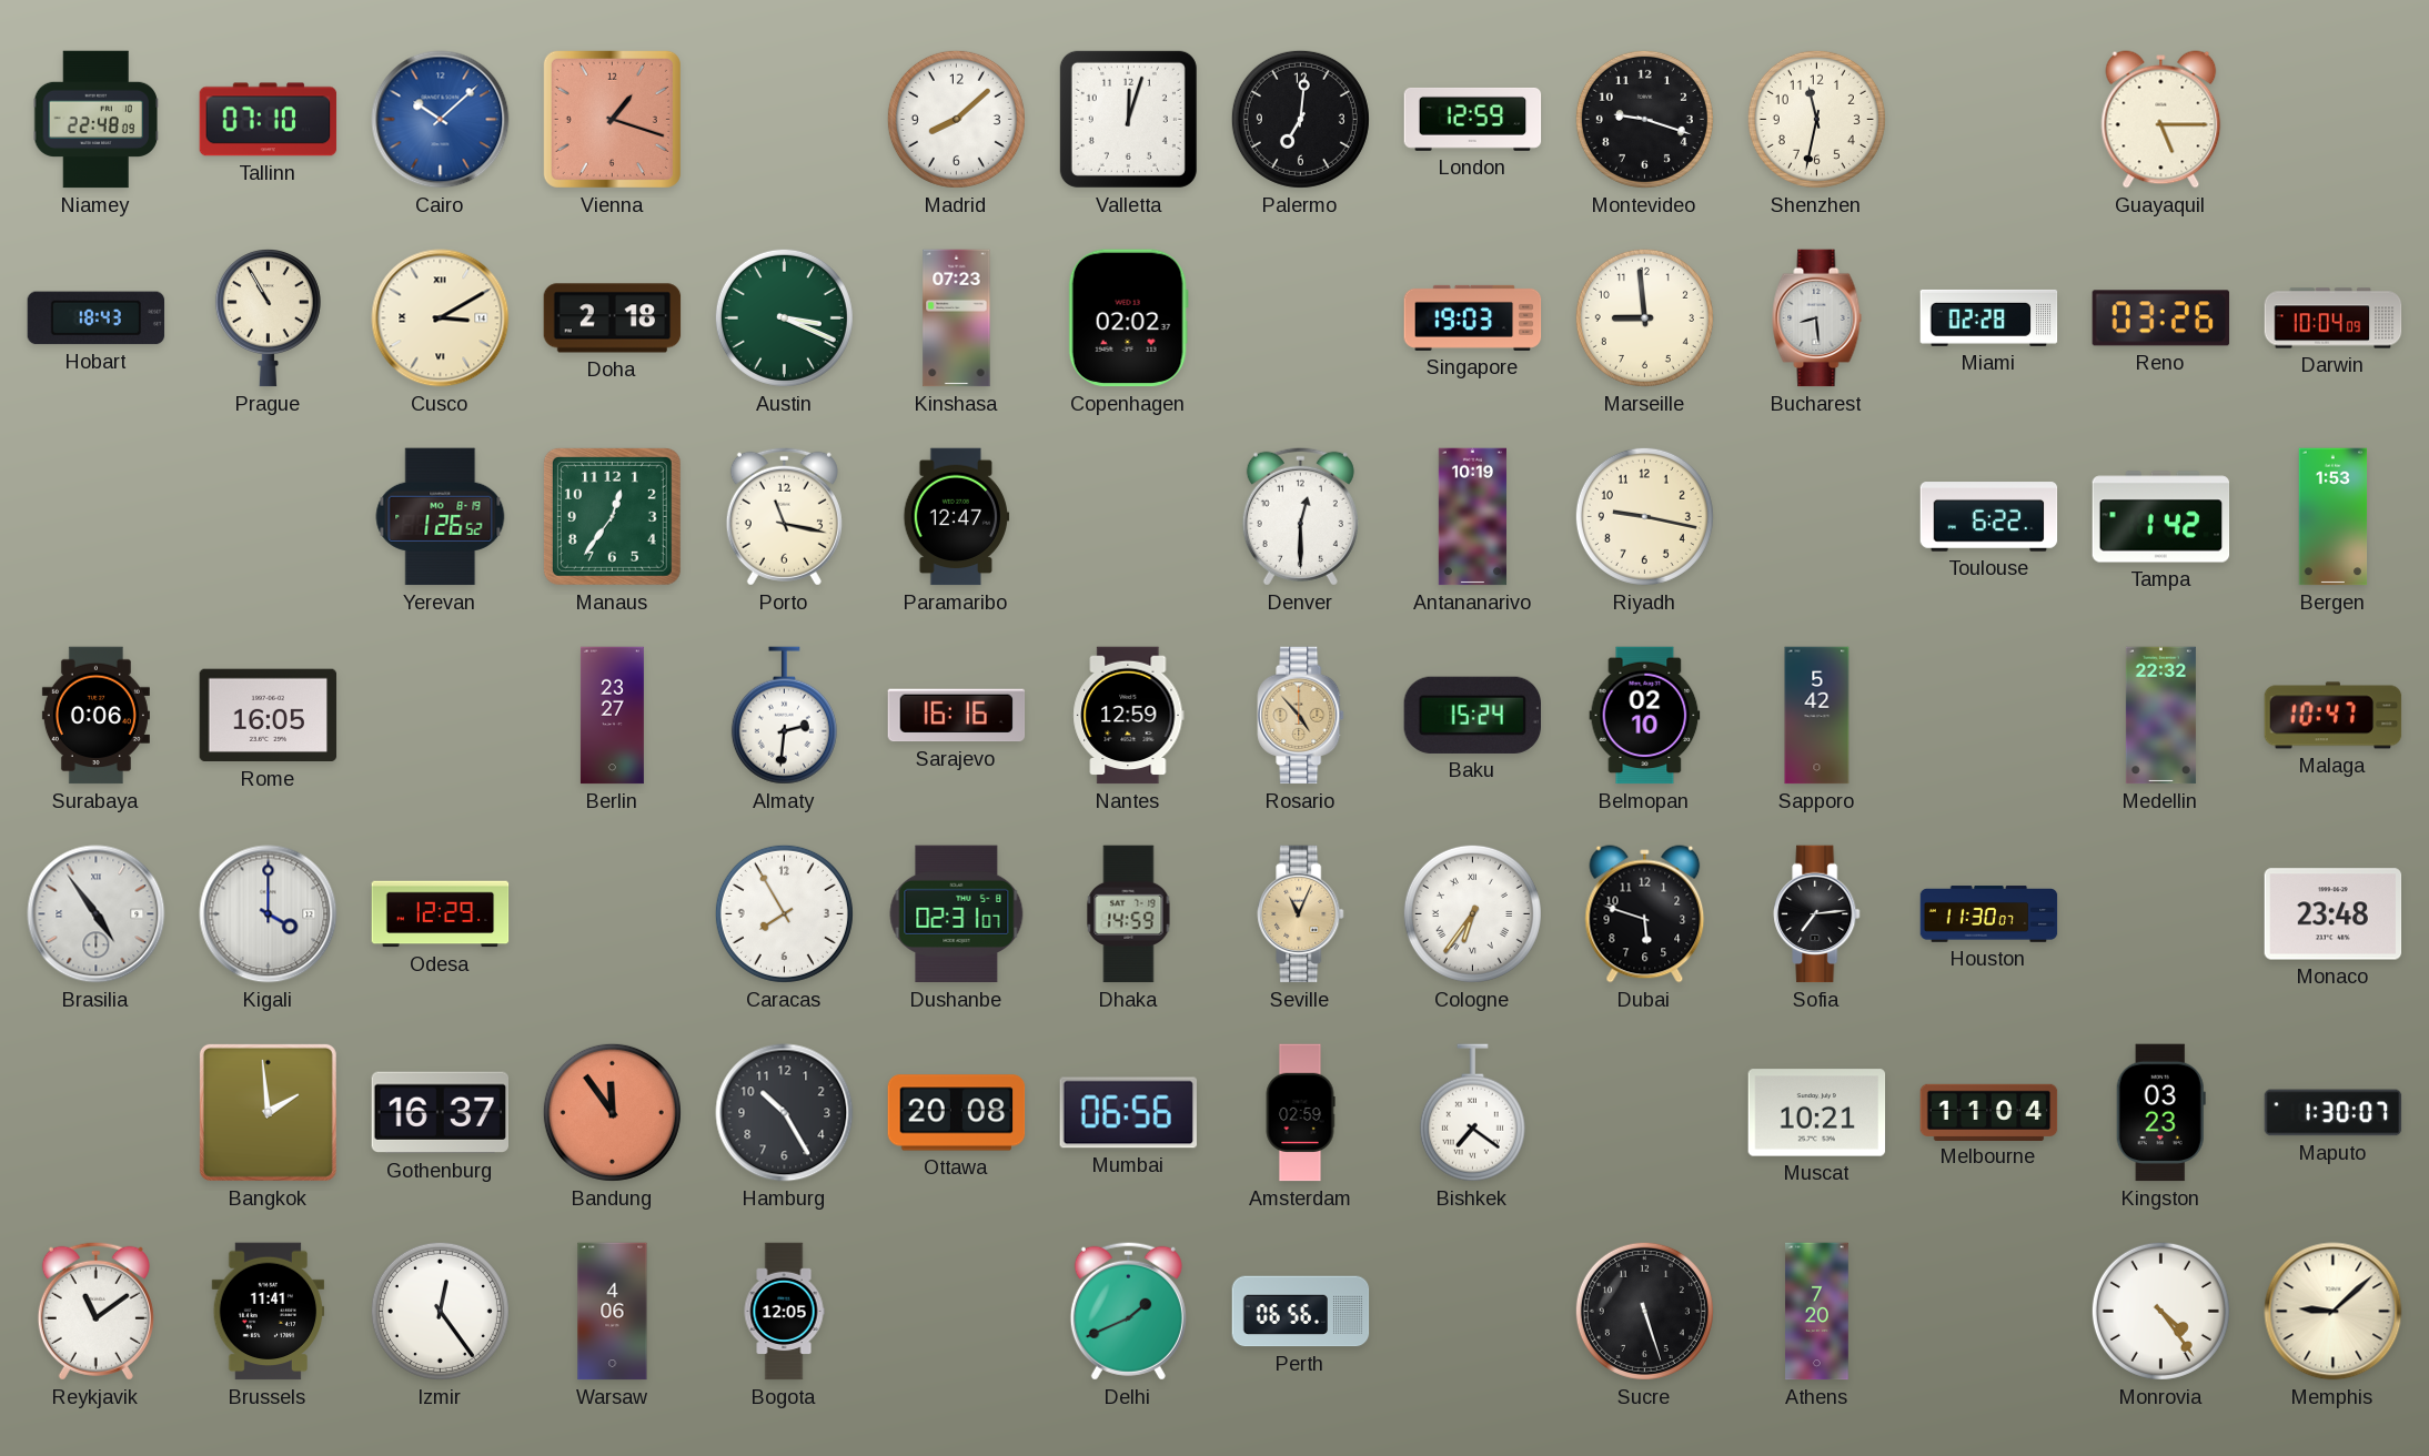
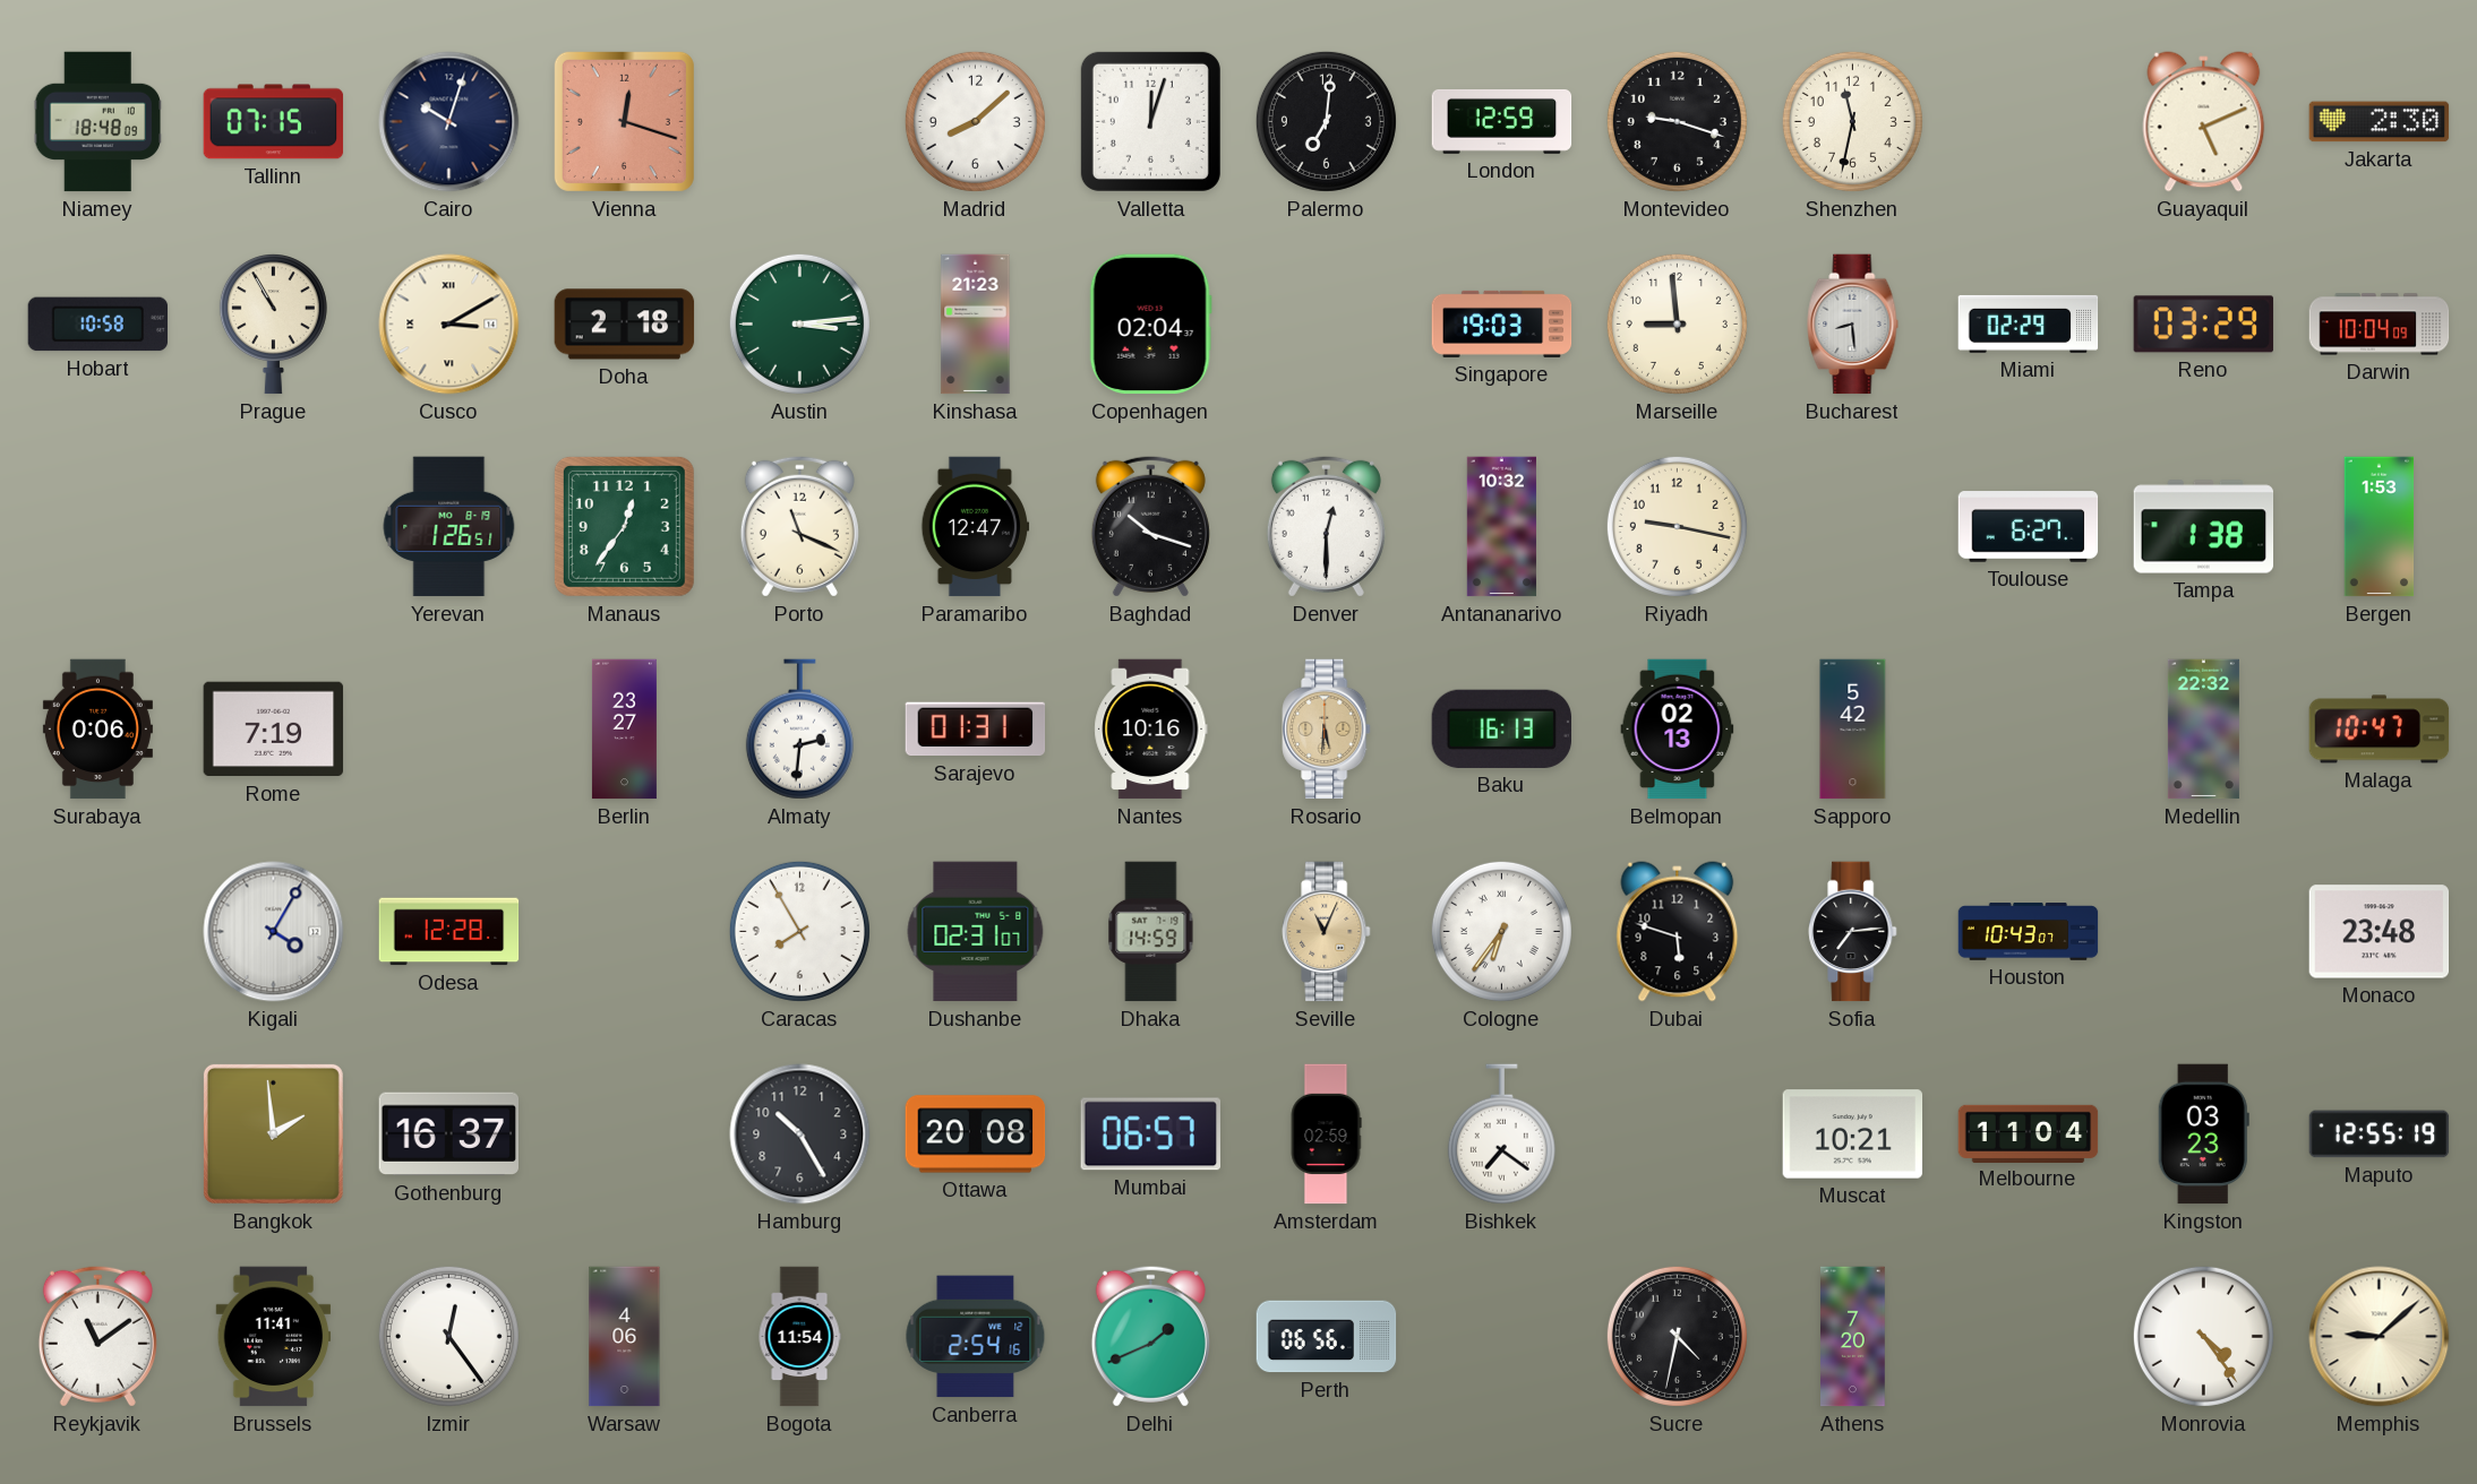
Niamey: 22:48 -> 18:48
Tallinn: 07:10 -> 07:15
Cairo: 10:08 -> 10:03
Cairo dial: blue -> navy
Vienna: 1:18 -> 12:18
Guayaquil: 5:15 -> 5:11
Jakarta: none -> 2:30
Hobart: 18:43 -> 10:58
Austin: 3:19 -> 3:14
Kinshasa: 07:23 -> 21:23
Copenhagen: 02:02 -> 02:04
Miami: 02:28 -> 02:29
Reno: 03:26 -> 03:29
Yerevan: 1:26:52 -> 1:26:51
Porto: 11:17 -> 11:19
Baghdad: none -> 10:18
Antananarivo: 10:19 -> 10:32
Toulouse: 6:22 -> 6:27
Tampa: 1:42 -> 1:38
Rome: 16:05 -> 7:19
Sarajevo: 16:16 -> 01:31
Nantes: 12:59 -> 10:16
Rosario: 4:53 -> 5:31
Baku: 15:24 -> 16:13
Belmopan: 02:10 -> 02:13
Brasilia: 4:54 -> none
Kigali: 4:00 -> 4:05
Odesa: 12:29 -> 12:28
Houston: 11:30 -> 10:43
Bandung: 11:54 -> none
Mumbai: 06:56 -> 06:57
Maputo: 1:30 -> 12:55
Bogota: 12:05 -> 11:54
Canberra: none -> 2:54
Sucre: 5:27 -> 4:32
